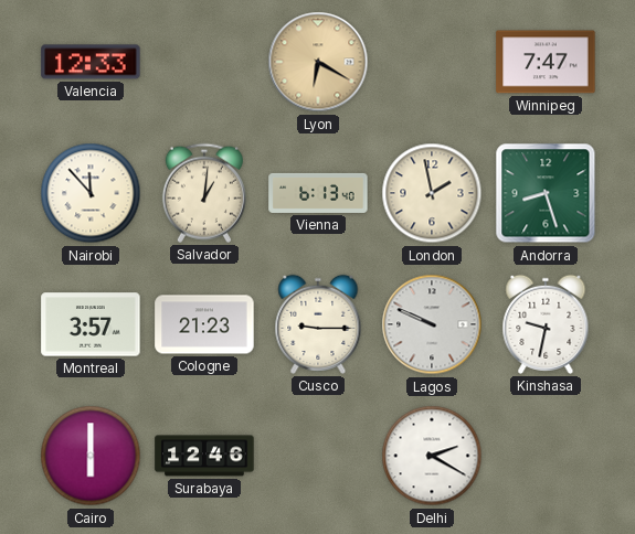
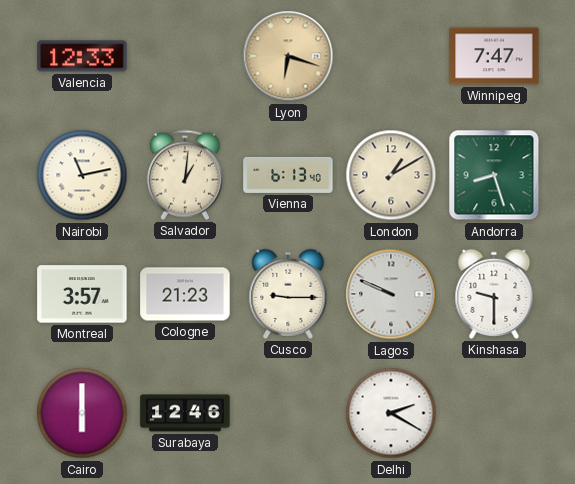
Lyon: 6:20 -> 6:18
Nairobi: 11:53 -> 11:13
London: 1:58 -> 1:10
Kinshasa: 9:32 -> 9:30
